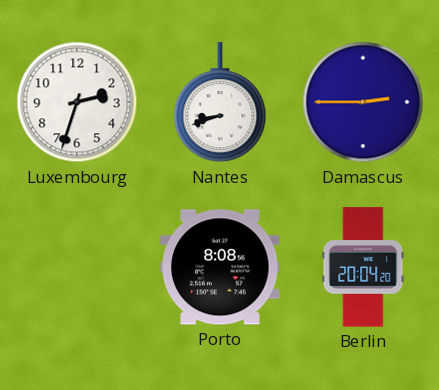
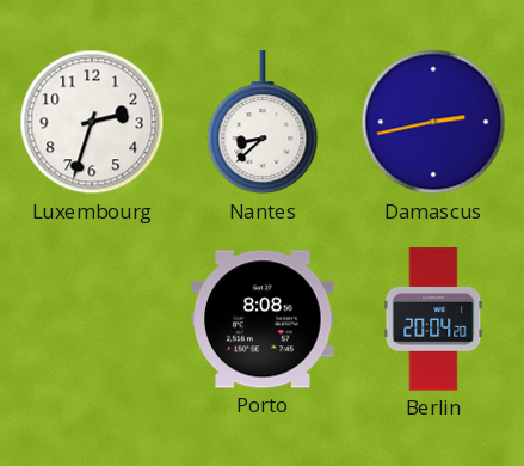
Nantes: 8:42 -> 8:38
Damascus: 2:45 -> 2:43
